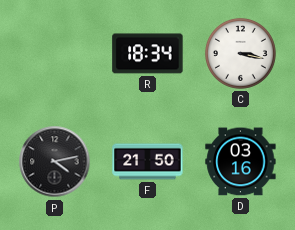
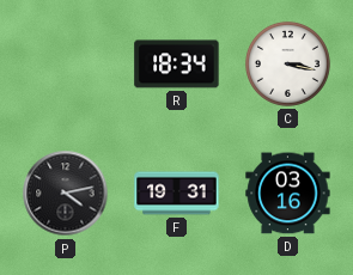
F: 21:50 -> 19:31
